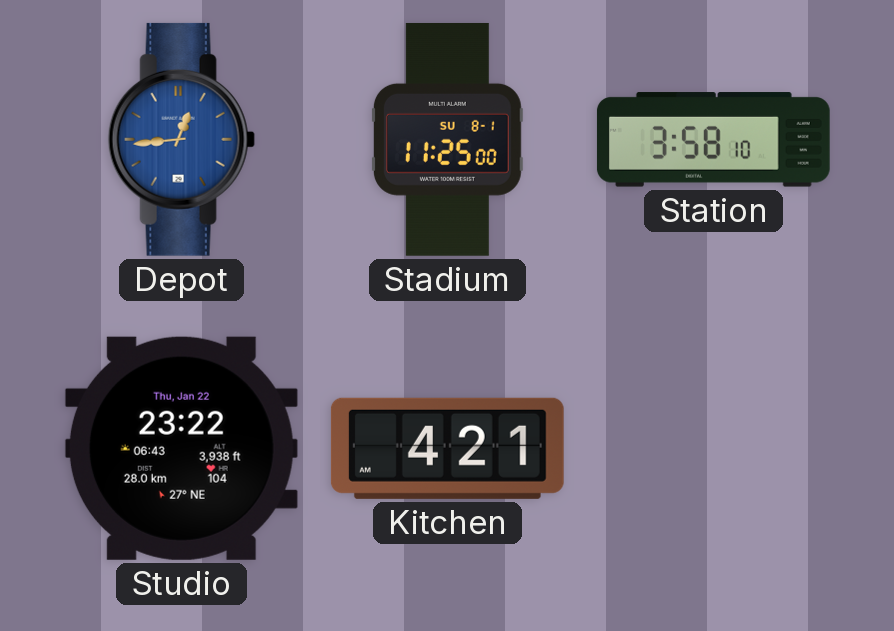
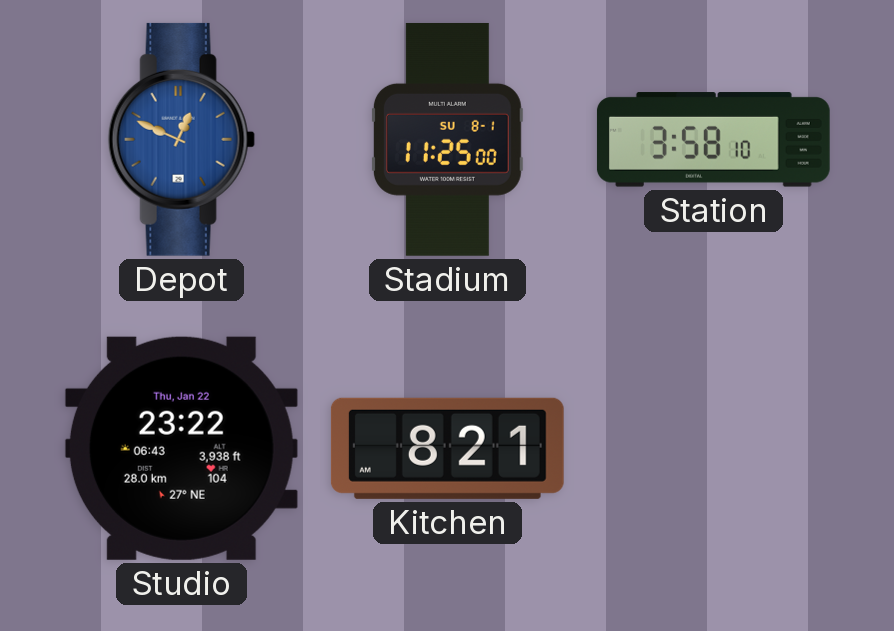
Depot: 12:44 -> 12:49
Kitchen: 4:21 -> 8:21
